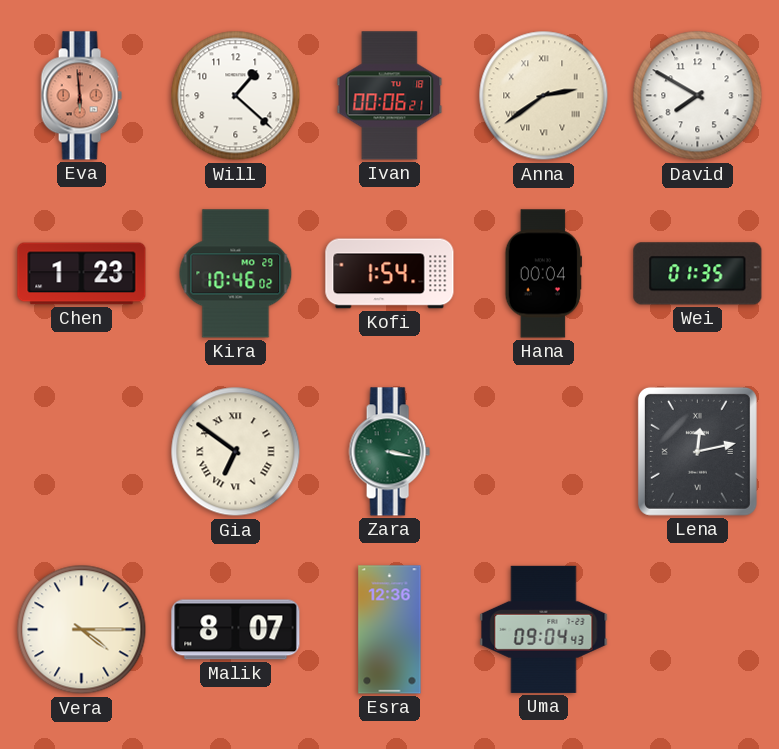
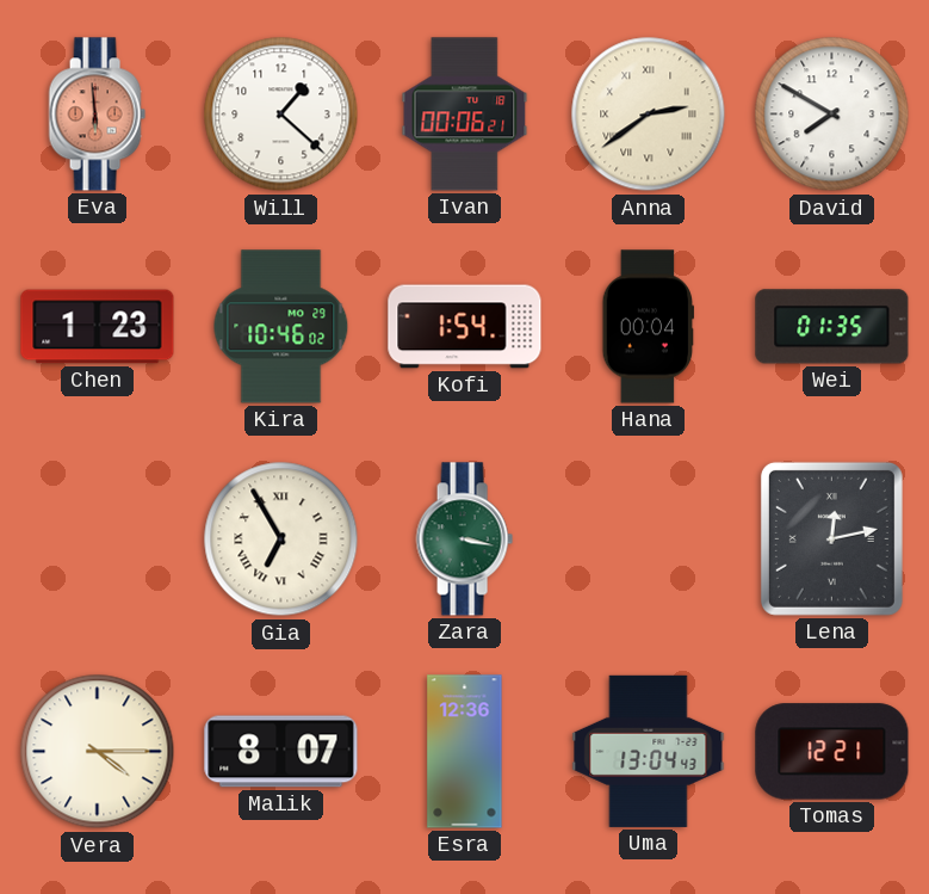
Gia: 6:51 -> 6:55
Uma: 09:04 -> 13:04
Tomas: none -> 12:21
